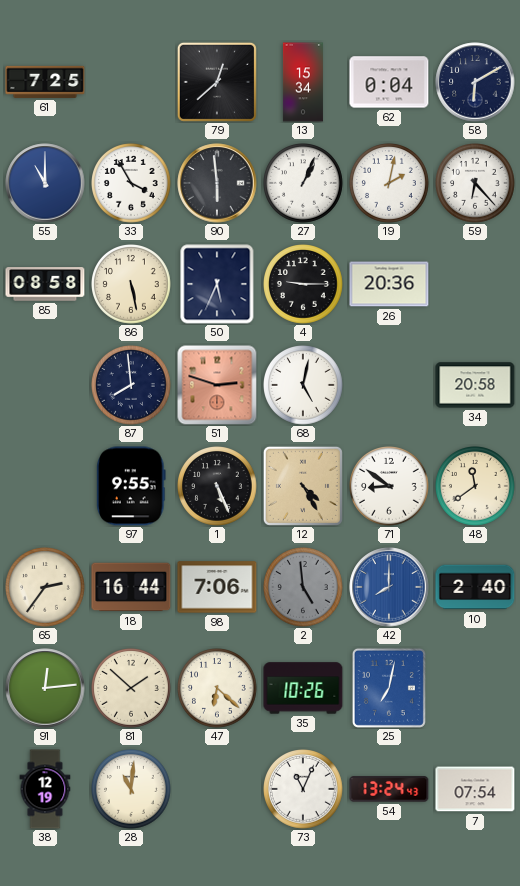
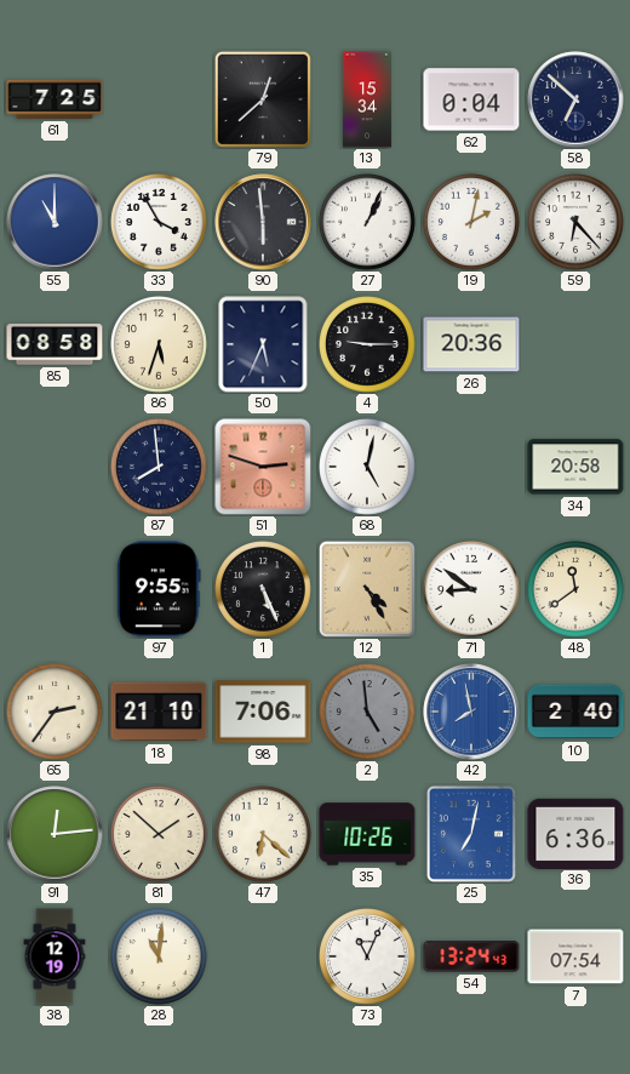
58: 6:10 -> 6:52
86: 5:28 -> 5:33
18: 16:44 -> 21:10
42: 8:00 -> 7:58
36: none -> 6:36
